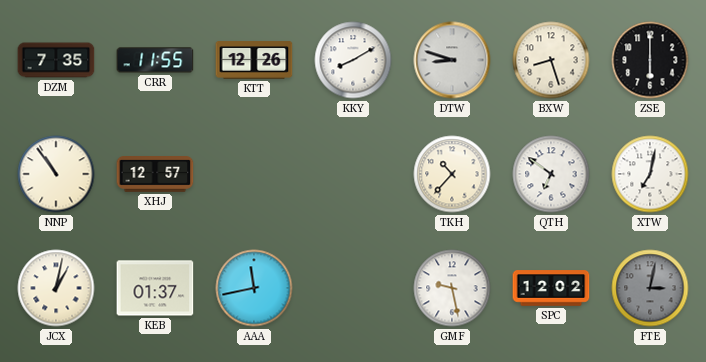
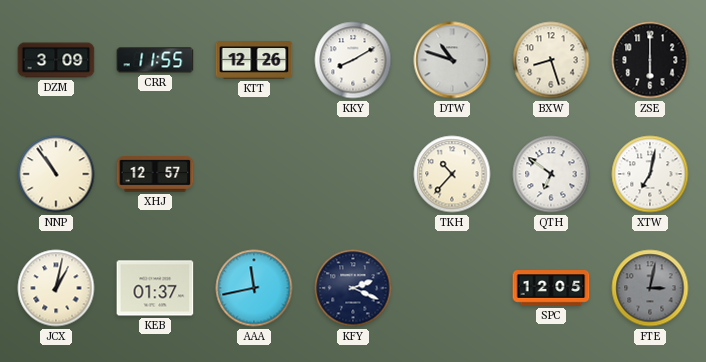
DZM: 7:35 -> 3:09
DTW: 8:48 -> 10:48
KFY: none -> 2:19
GMF: 9:28 -> none
SPC: 12:02 -> 12:05
